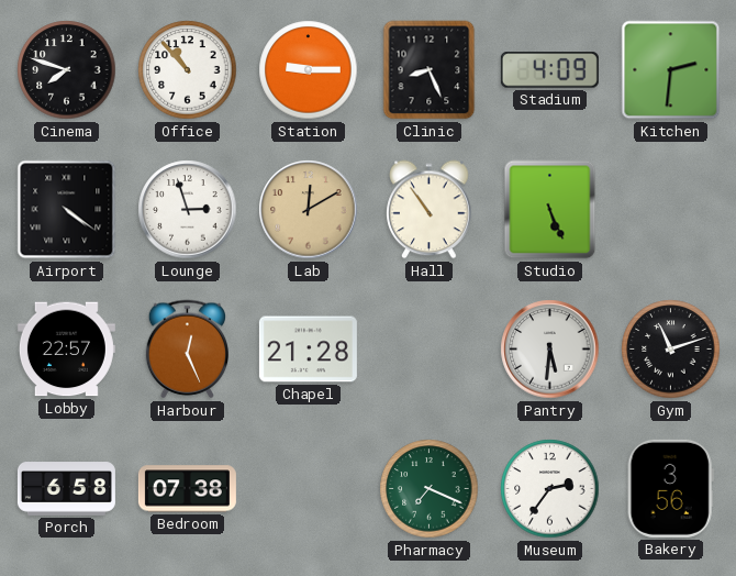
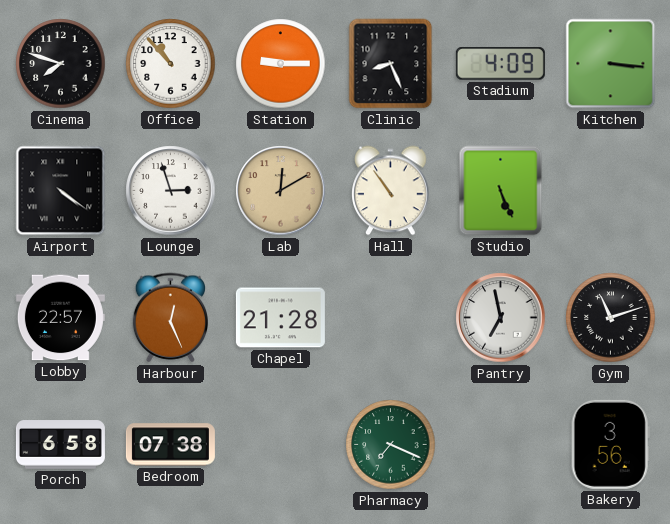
Kitchen: 2:31 -> 3:16
Pantry: 5:31 -> 6:58
Museum: 2:36 -> none
